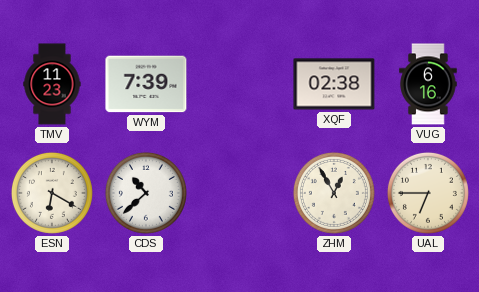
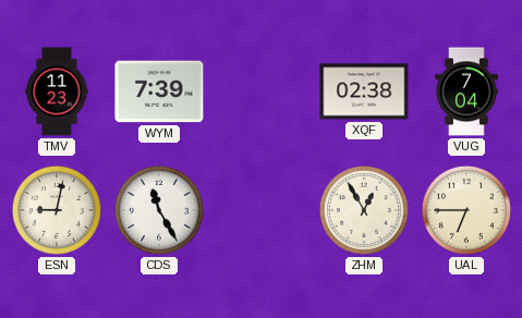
VUG: 6:16 -> 7:04
ESN: 6:20 -> 9:02
CDS: 10:38 -> 11:25
